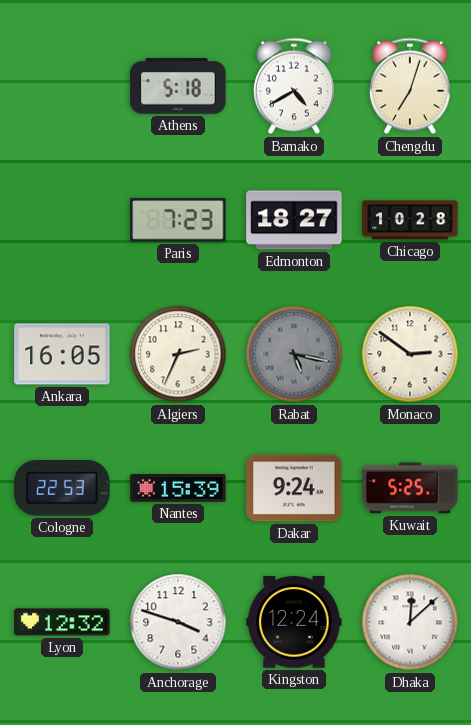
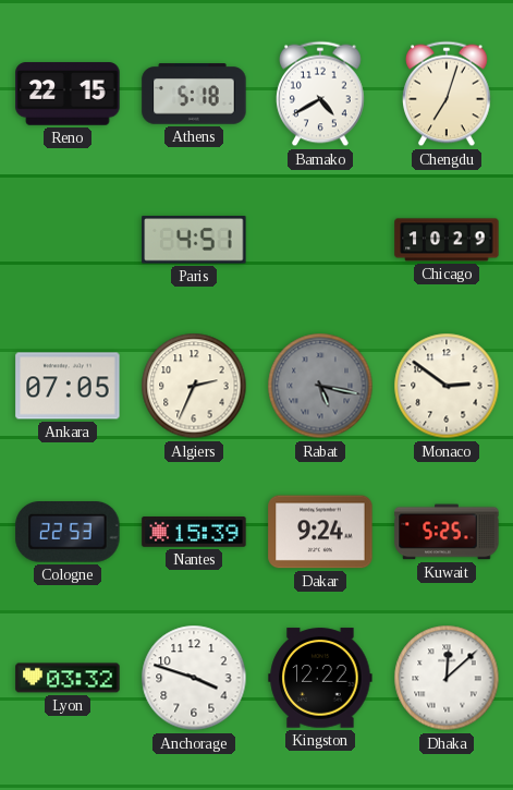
Reno: none -> 22:15
Paris: 7:23 -> 4:51
Edmonton: 18:27 -> none
Chicago: 10:28 -> 10:29
Ankara: 16:05 -> 07:05
Lyon: 12:32 -> 03:32
Kingston: 12:24 -> 12:22
